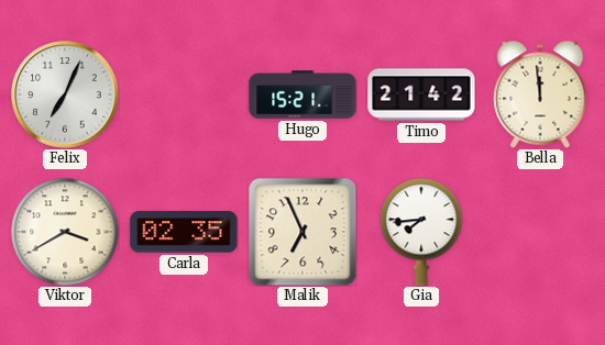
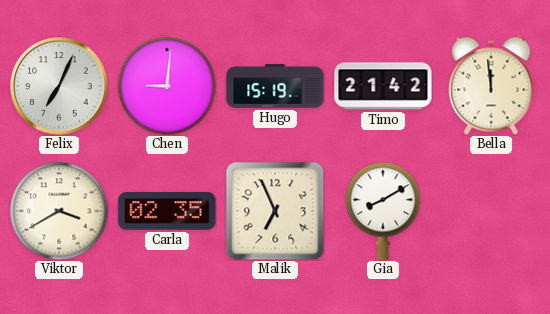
Chen: none -> 9:01
Hugo: 15:21 -> 15:19
Gia: 7:44 -> 8:10
